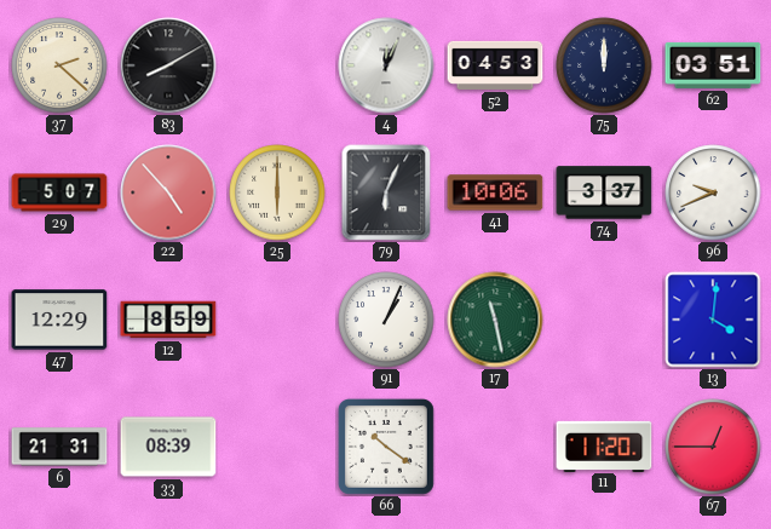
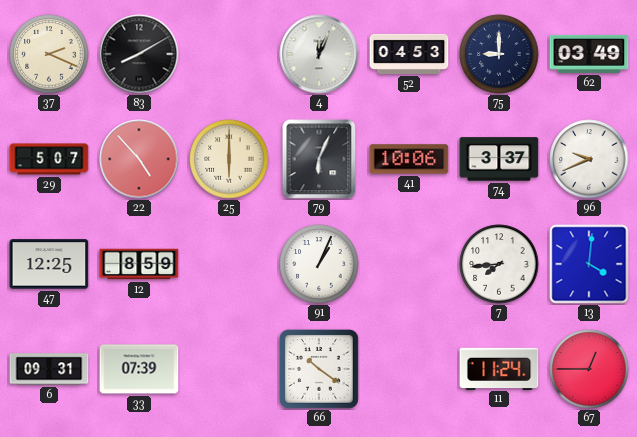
37: 2:22 -> 2:19
75: 12:00 -> 9:00
62: 03:51 -> 03:49
47: 12:29 -> 12:25
17: 11:28 -> none
7: none -> 7:44
6: 21:31 -> 09:31
33: 08:39 -> 07:39
11: 11:20 -> 11:24
